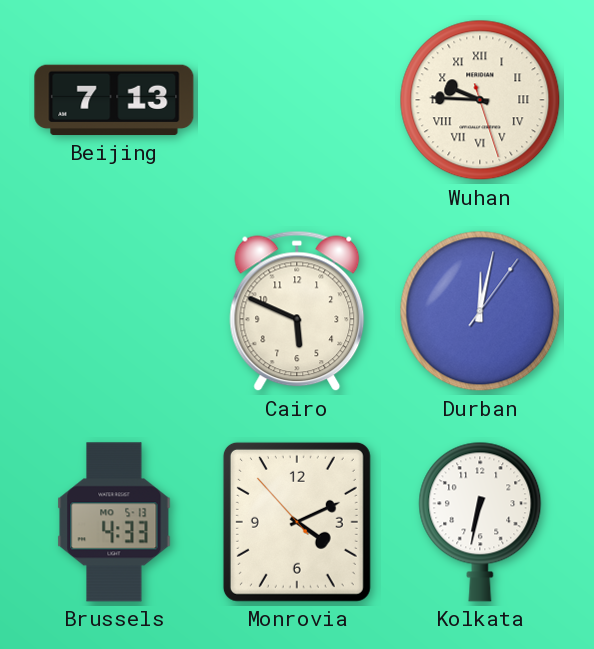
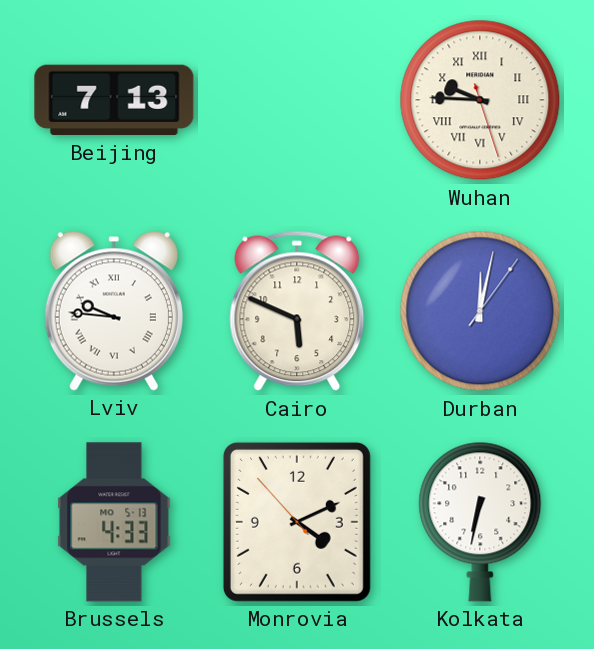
Lviv: none -> 9:46
